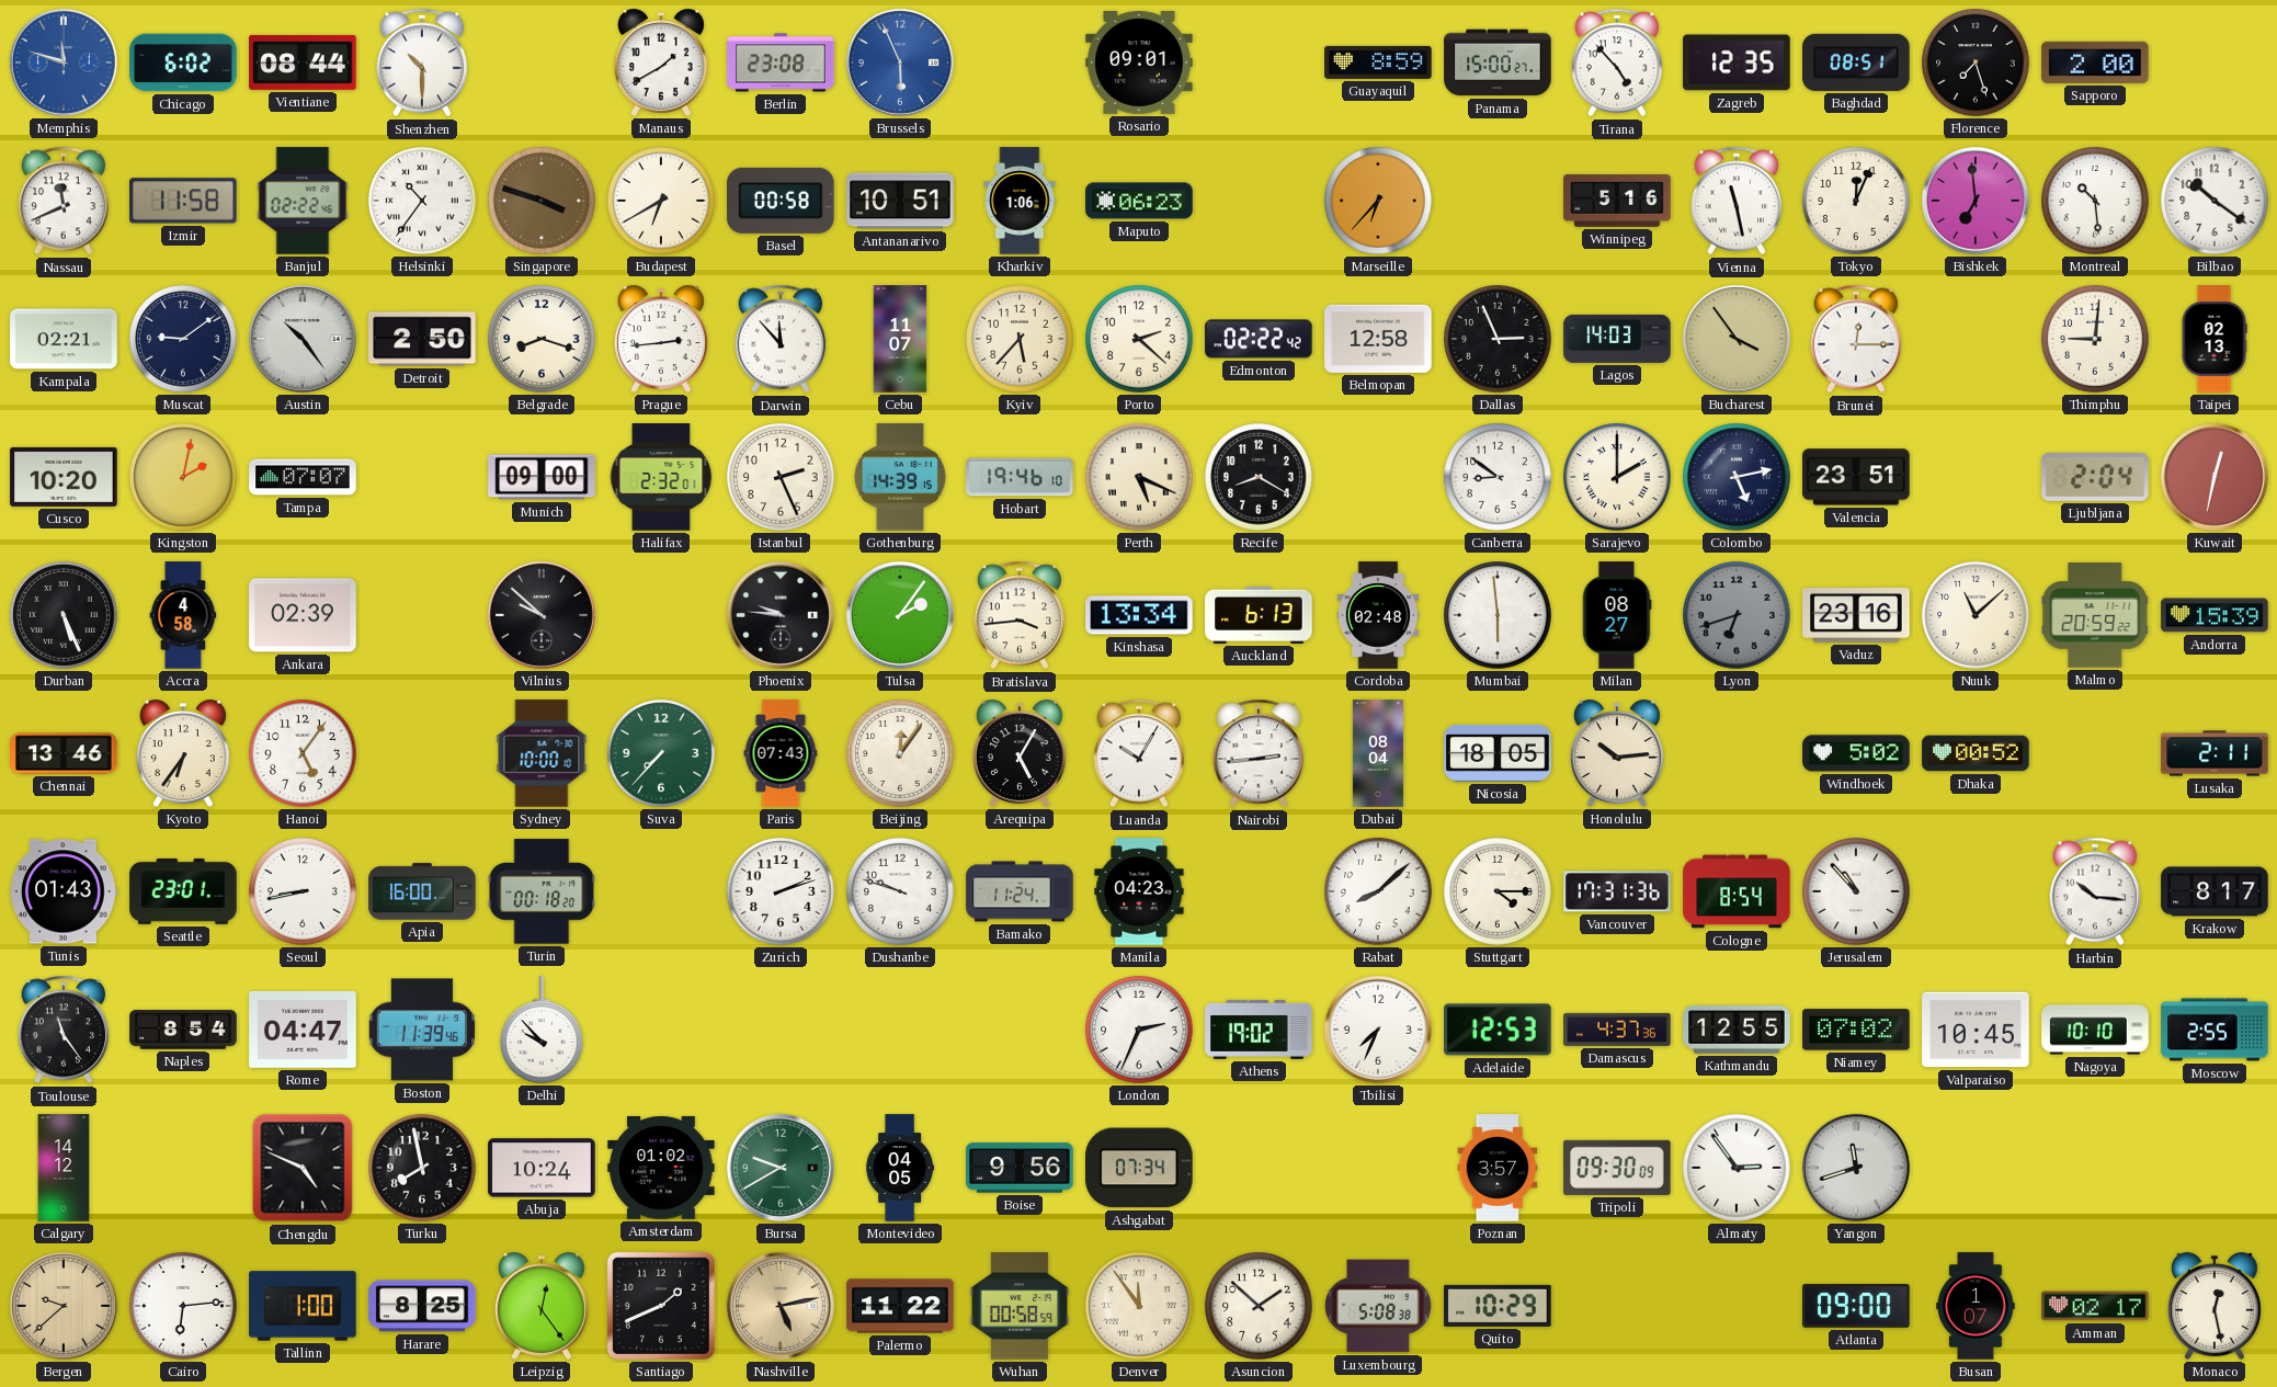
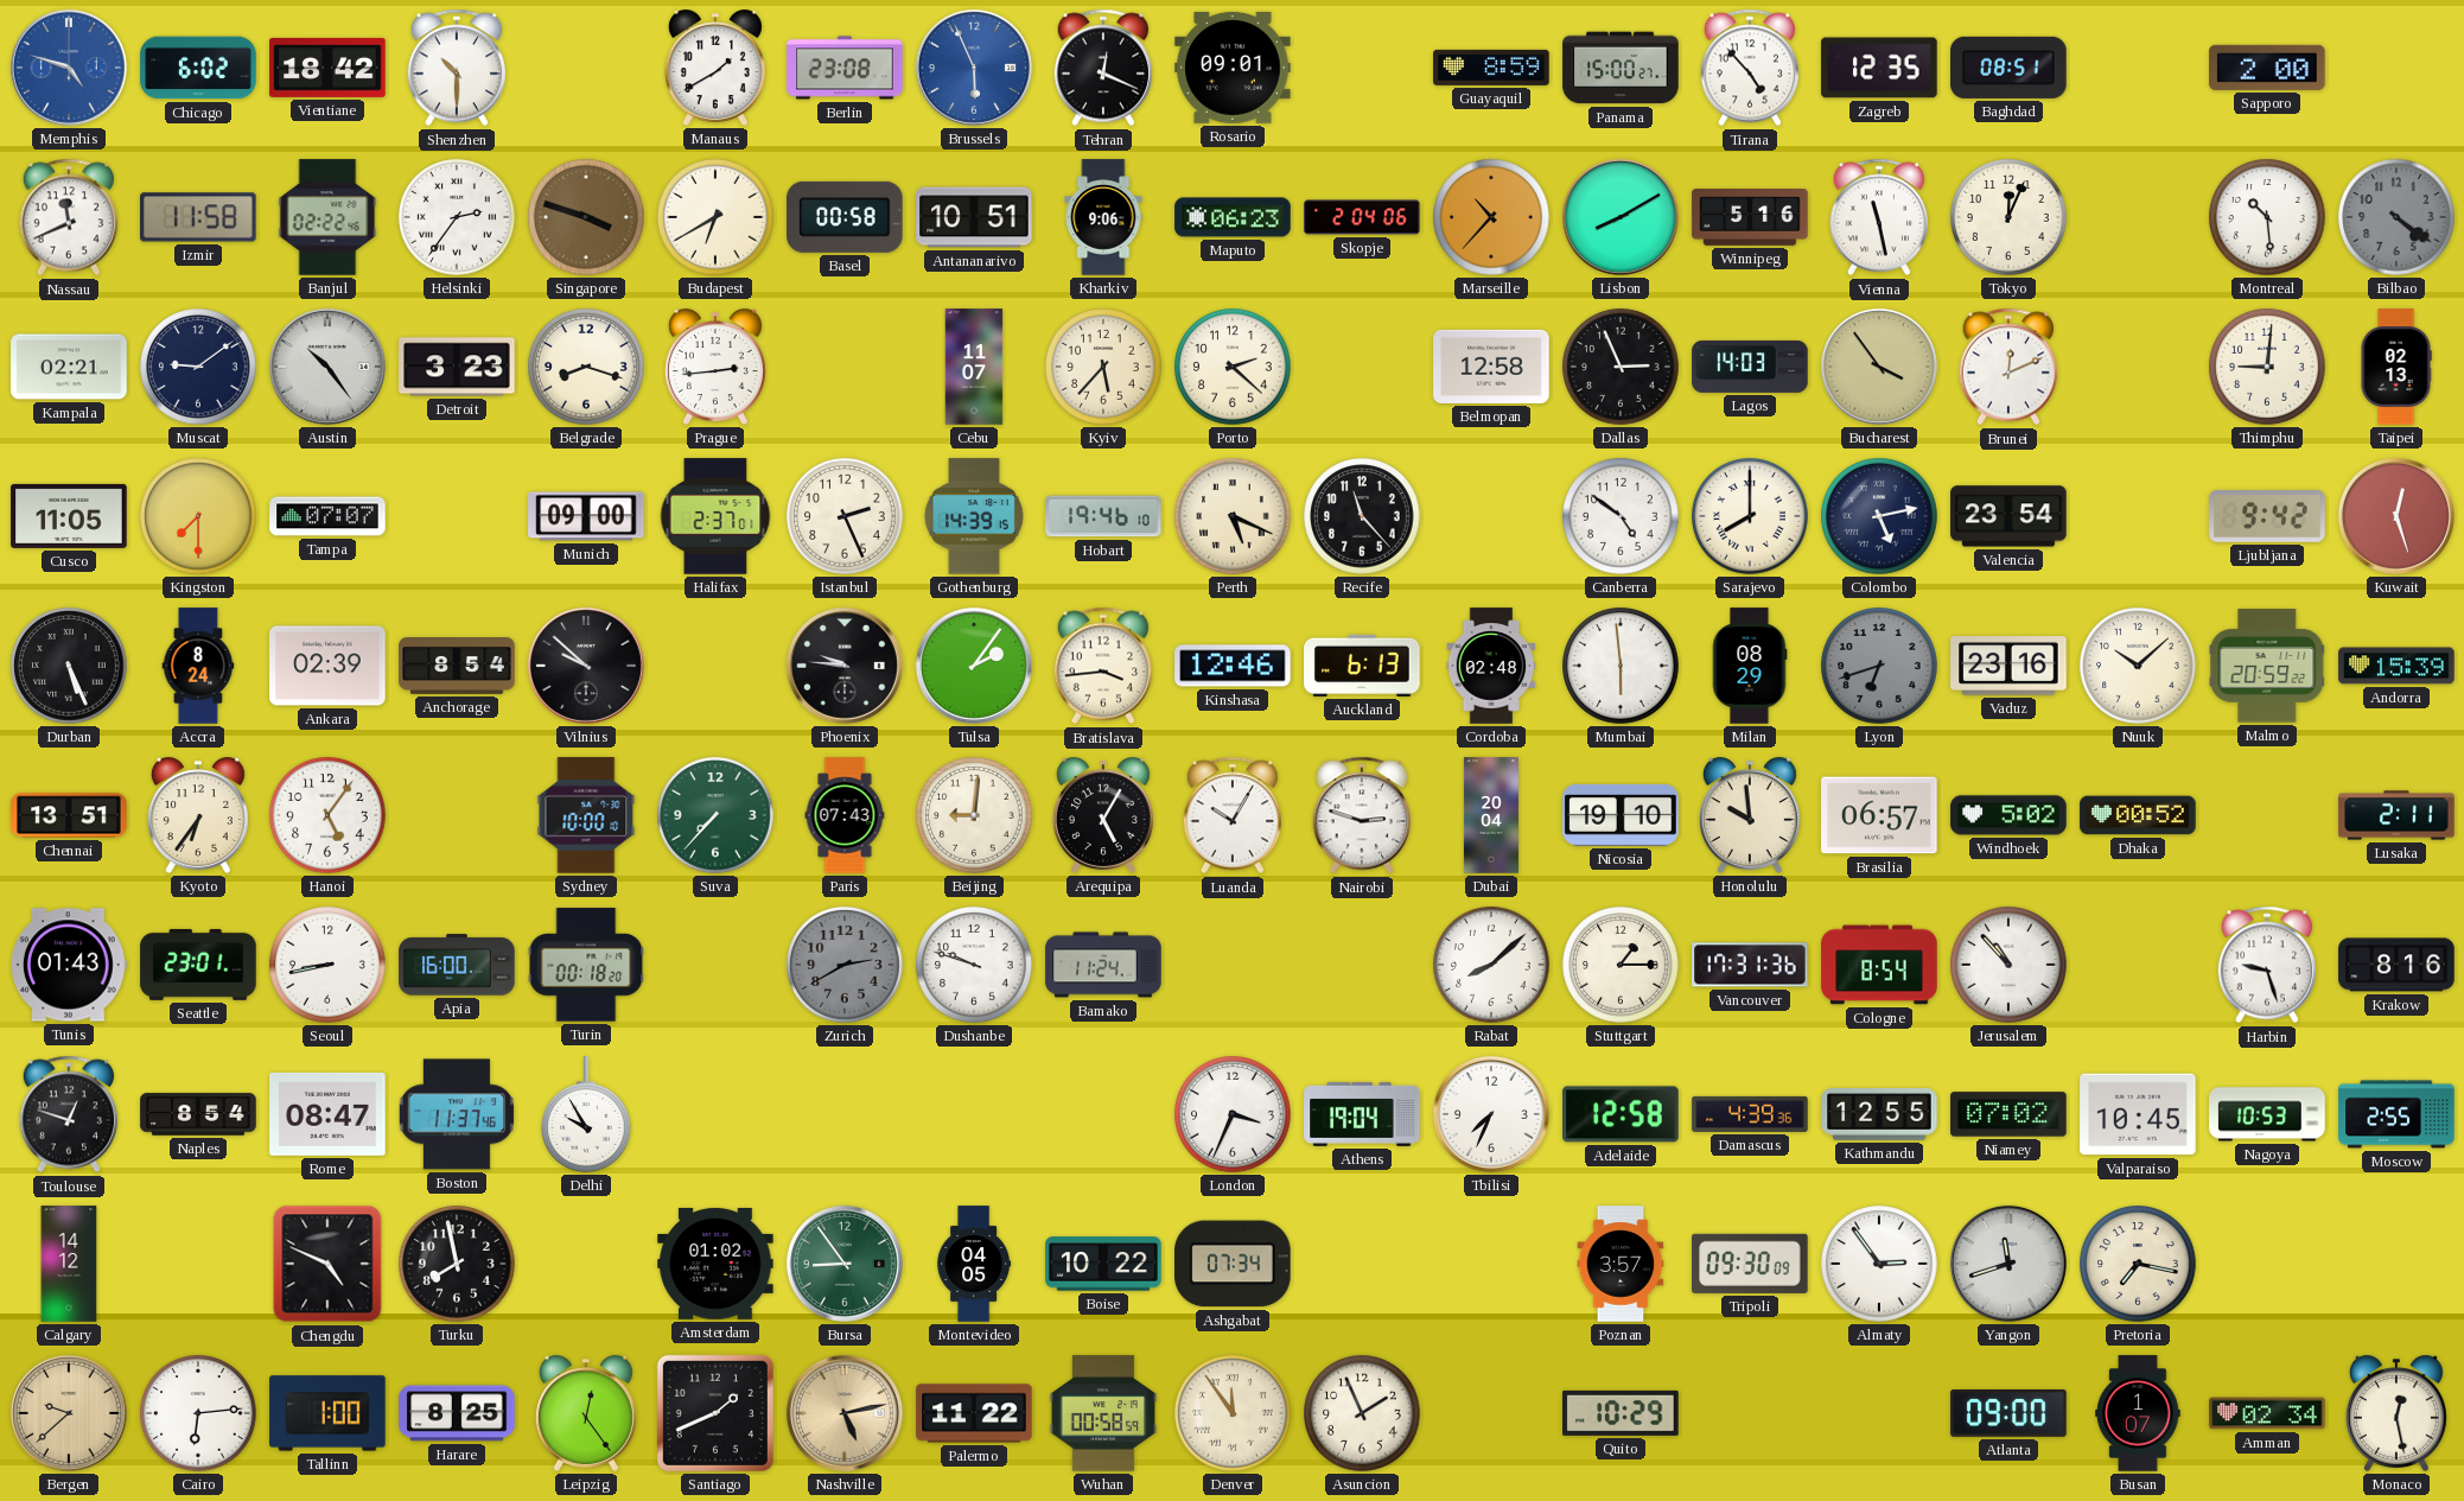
Memphis: 11:48 -> 4:48
Vientiane: 08:44 -> 18:42
Tehran: none -> 12:19
Florence: 7:27 -> none
Helsinki: 10:36 -> 2:36
Kharkiv: 1:06 -> 9:06
Skopje: none -> 2:04
Marseille: 6:37 -> 10:37
Lisbon: none -> 8:10
Bishkek: 6:59 -> none
Bilbao: 10:21 -> 4:21
Bilbao dial: white -> grey
Detroit: 2:50 -> 3:23
Darwin: 11:53 -> none
Edmonton: 02:22 -> none
Brunei: 12:15 -> 12:11
Cusco: 10:20 -> 11:05
Kingston: 2:02 -> 7:30
Halifax: 2:32 -> 2:37
Recife: 8:20 -> 11:23
Canberra: 8:51 -> 4:51
Sarajevo: 2:00 -> 8:00
Valencia: 23:51 -> 23:54
Ljubljana: 2:04 -> 9:42
Kuwait: 12:32 -> 12:27
Accra: 4:58 -> 8:24
Anchorage: none -> 8:54
Kinshasa: 13:34 -> 12:46
Milan: 08:27 -> 08:29
Nuuk: 11:08 -> 10:08
Chennai: 13:46 -> 13:51
Beijing: 12:06 -> 9:01
Nairobi: 2:44 -> 2:48
Dubai: 08:04 -> 20:04
Nicosia: 18:05 -> 19:10
Honolulu: 10:14 -> 9:59
Brasilia: none -> 06:57
Zurich: 2:12 -> 2:40
Zurich dial: white -> grey
Manila: 04:23 -> none
Stuttgart: 4:15 -> 1:15
Harbin: 10:16 -> 9:27
Krakow: 8:17 -> 8:16
Toulouse: 11:24 -> 12:48
Rome: 04:47 -> 08:47
Boston: 11:39 -> 11:37
Delhi: 9:53 -> 9:55
London: 2:34 -> 3:34
Athens: 19:02 -> 19:04
Adelaide: 12:53 -> 12:58
Damascus: 4:37 -> 4:39
Nagoya: 10:10 -> 10:53
Abuja: 10:24 -> none
Bursa: 9:40 -> 8:54
Boise: 9:56 -> 10:22
Pretoria: none -> 7:17
Asuncion: 1:52 -> 1:56
Luxembourg: 5:08 -> none
Amman: 02:17 -> 02:34
